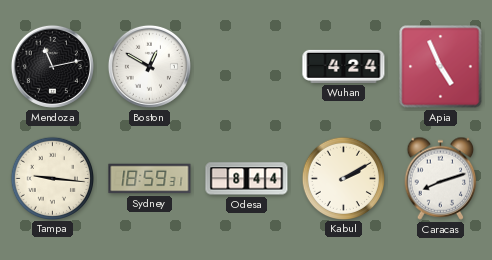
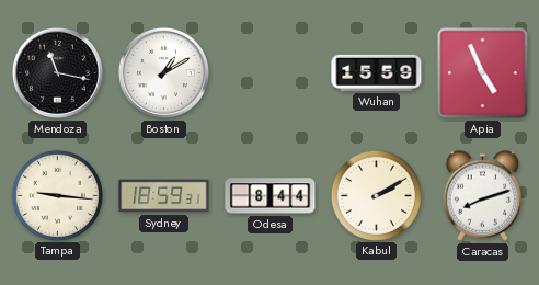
Mendoza: 11:13 -> 11:17
Boston: 12:50 -> 1:10
Wuhan: 4:24 -> 15:59
